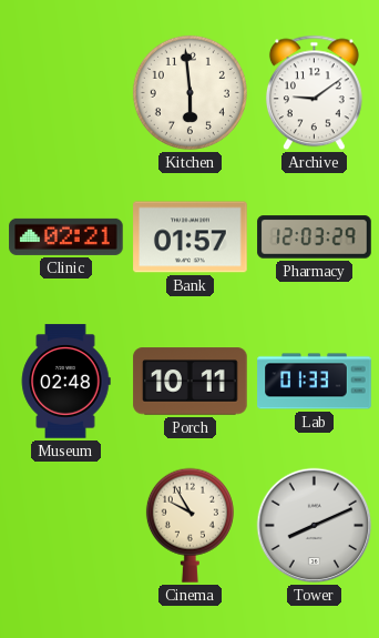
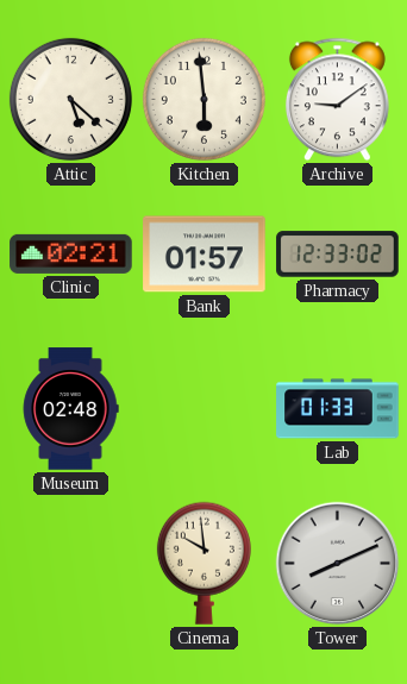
Attic: none -> 5:22
Pharmacy: 12:03 -> 12:33
Porch: 10:11 -> none
Cinema: 9:55 -> 9:59
